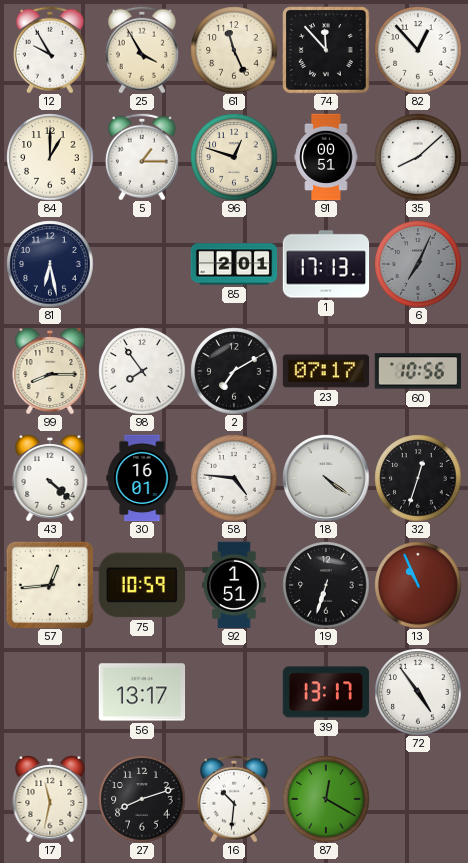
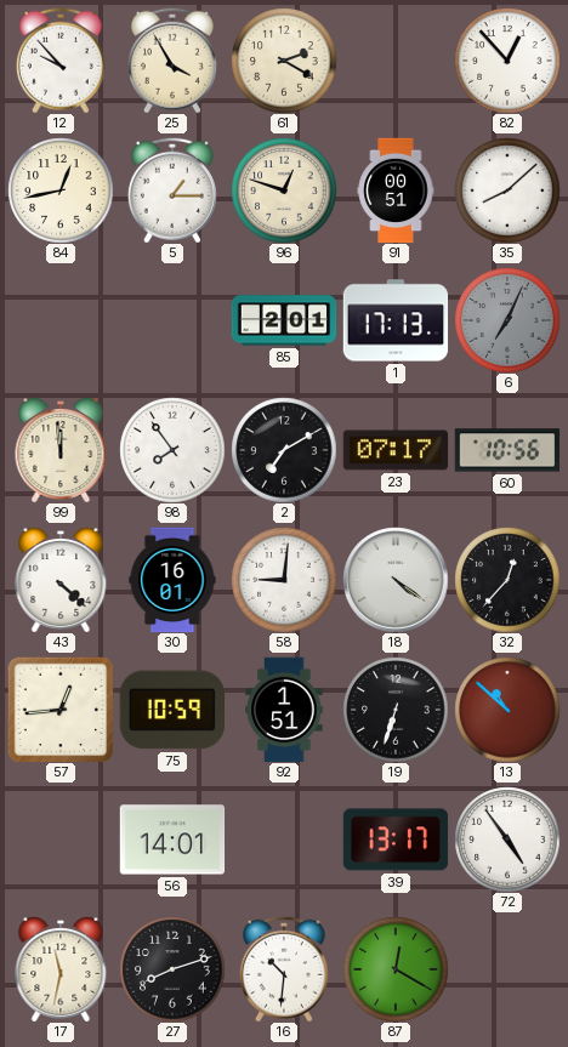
12: 9:55 -> 9:53
61: 11:26 -> 2:20
74: 11:53 -> none
84: 1:00 -> 12:43
81: 6:28 -> none
99: 8:15 -> 11:59
58: 4:46 -> 9:01
32: 12:33 -> 12:37
13: 10:56 -> 10:52
56: 13:17 -> 14:01
